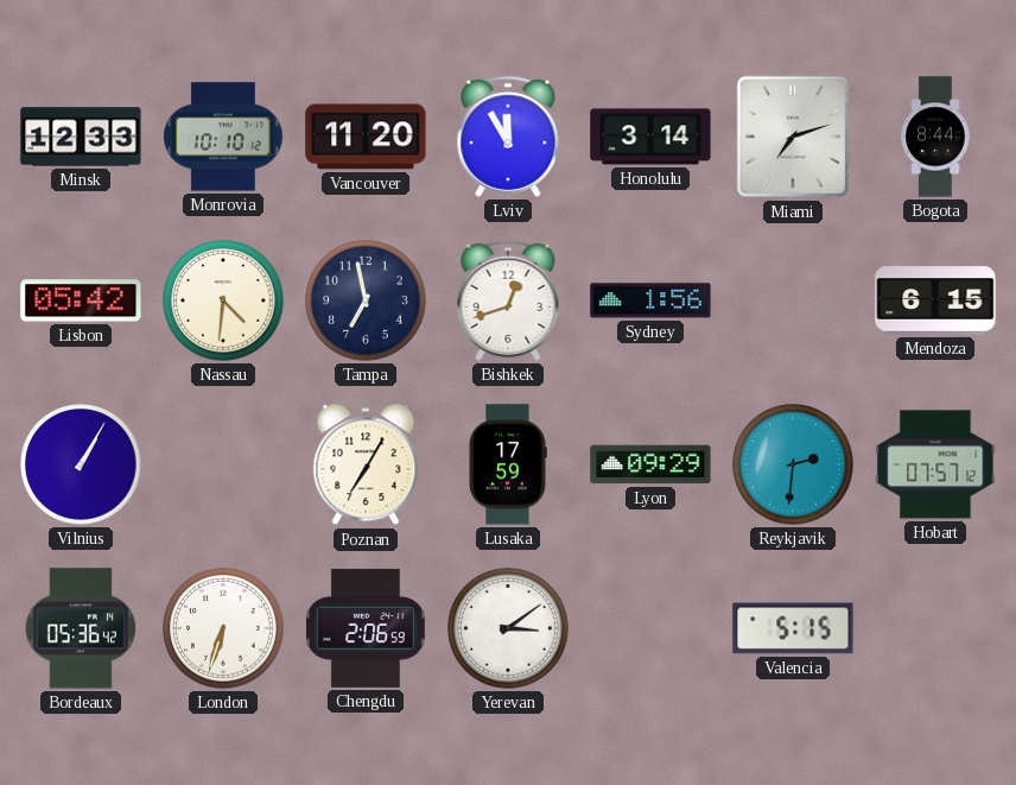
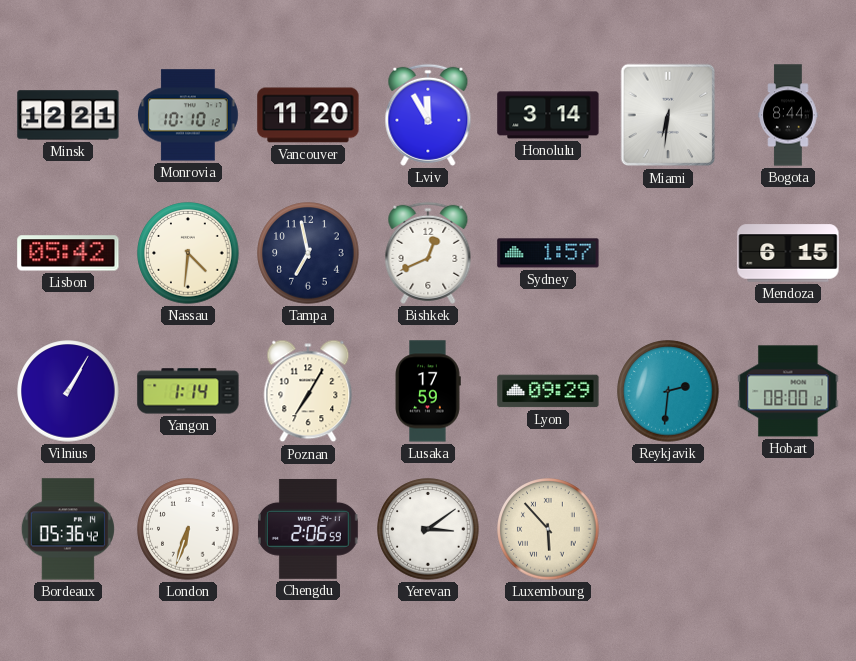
Minsk: 12:33 -> 12:21
Miami: 7:12 -> 6:31
Bishkek: 12:42 -> 12:41
Sydney: 1:56 -> 1:57
Yangon: none -> 1:14
Hobart: 07:57 -> 08:00
Luxembourg: none -> 5:53
Valencia: 5:15 -> none
